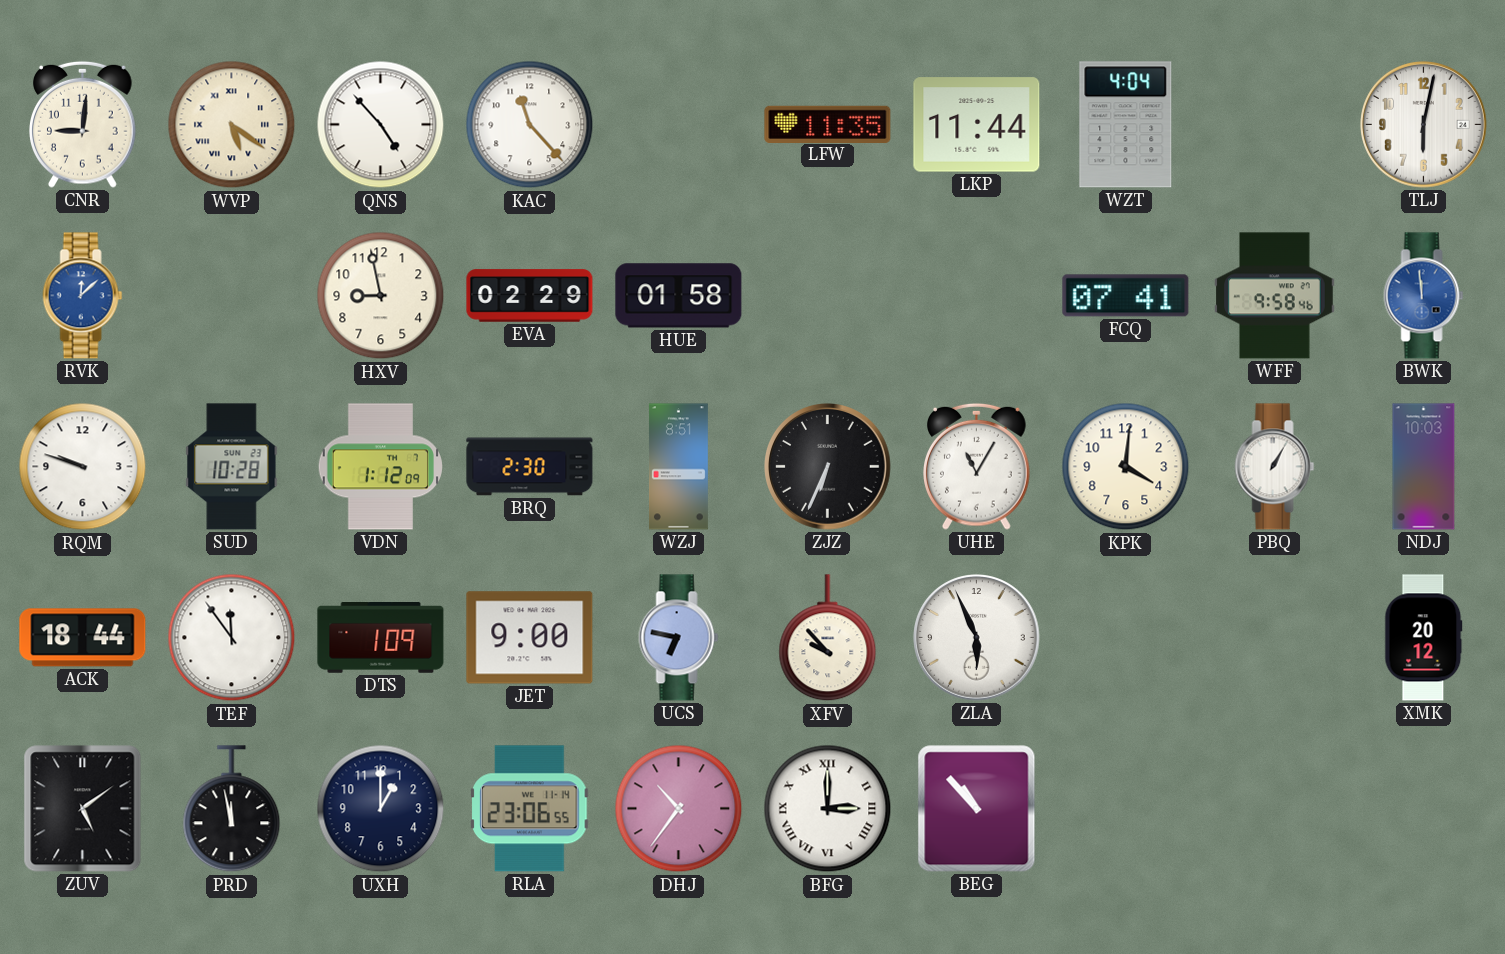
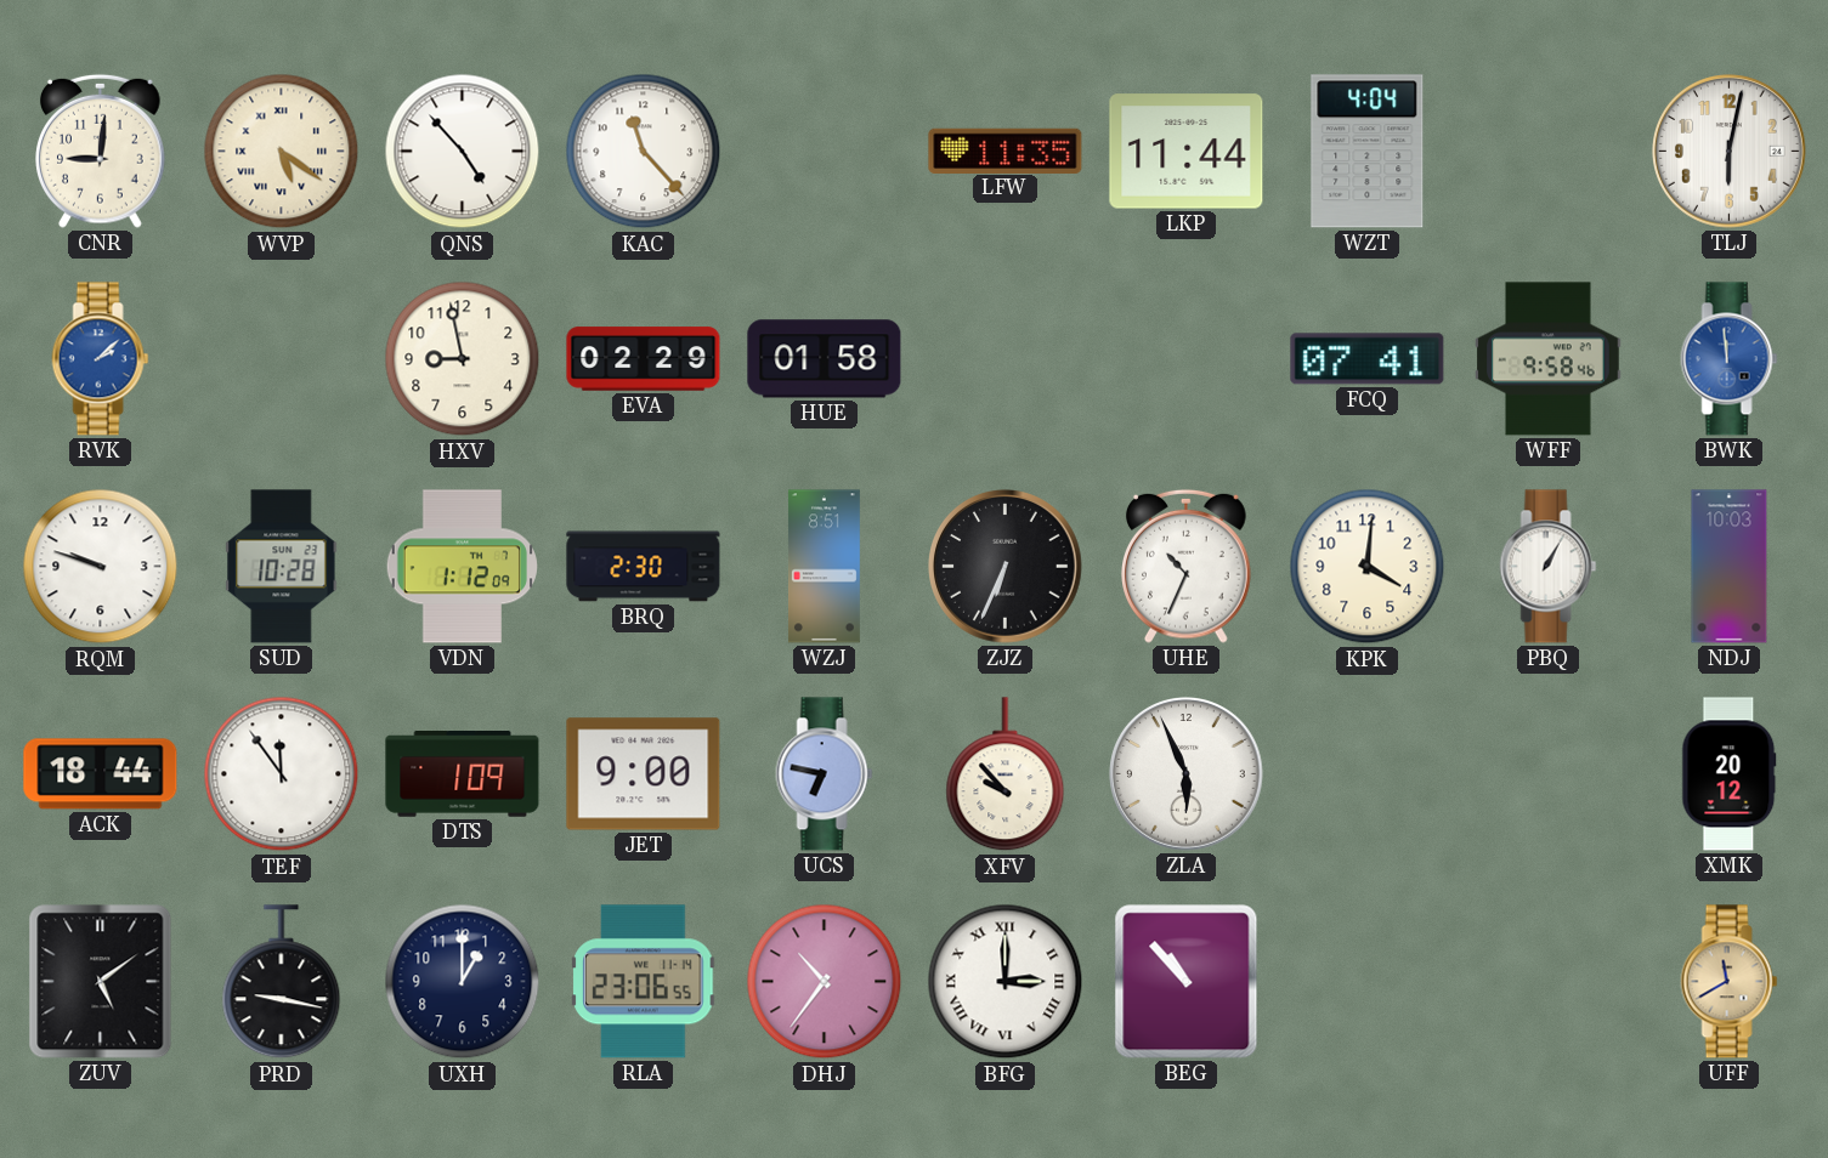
RVK: 12:08 -> 2:08
UHE: 11:05 -> 10:34
PRD: 11:58 -> 9:17
UFF: none -> 11:40
